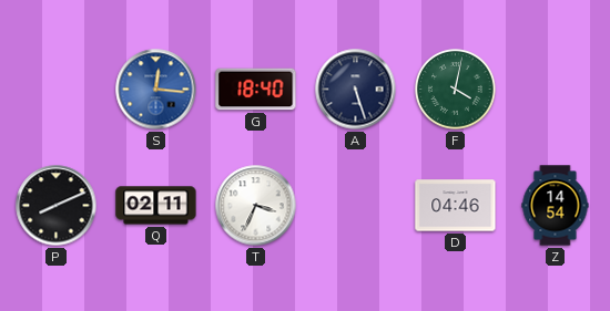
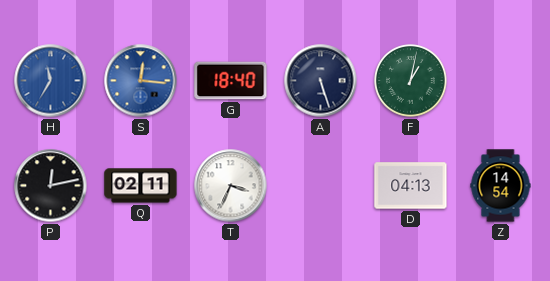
H: none -> 11:35
F: 4:02 -> 1:02
P: 8:11 -> 12:13
D: 04:46 -> 04:13
